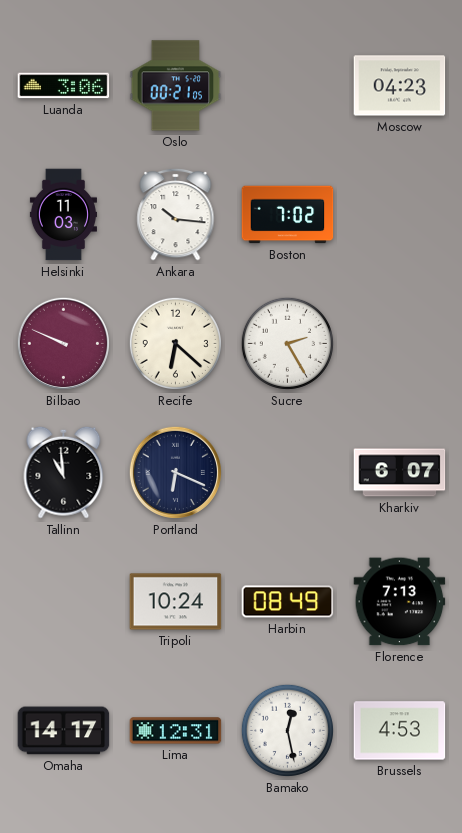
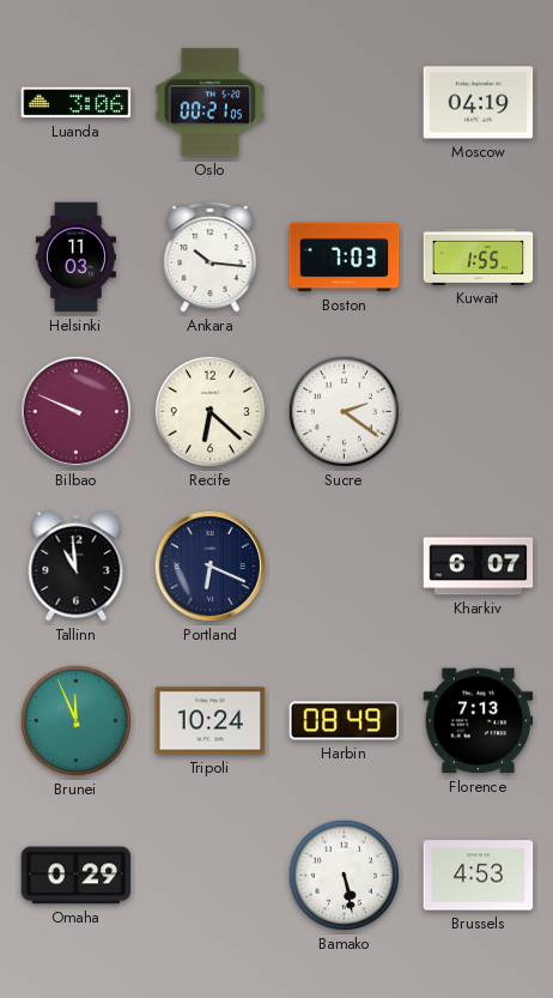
Moscow: 04:23 -> 04:19
Boston: 7:02 -> 7:03
Kuwait: none -> 1:55
Sucre: 2:25 -> 2:21
Brunei: none -> 11:56
Omaha: 14:17 -> 0:29
Lima: 12:31 -> none
Bamako: 12:28 -> 5:28
